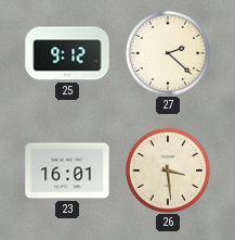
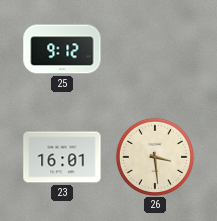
27: 2:22 -> none
